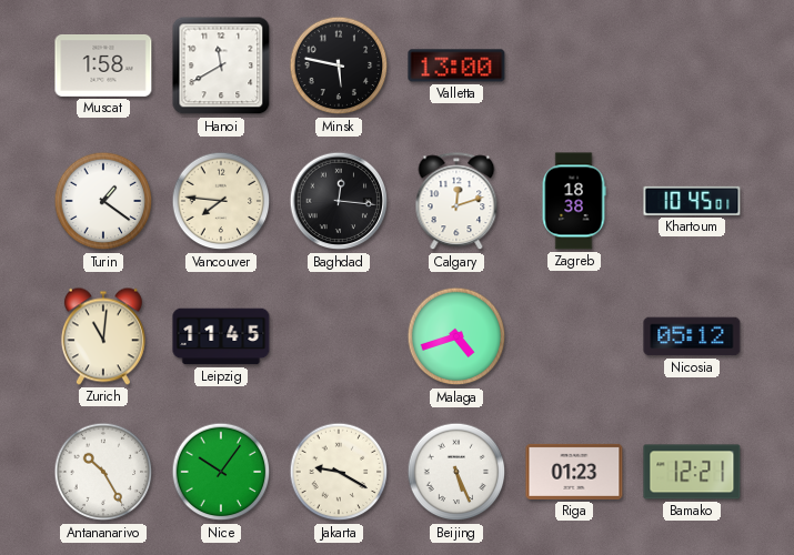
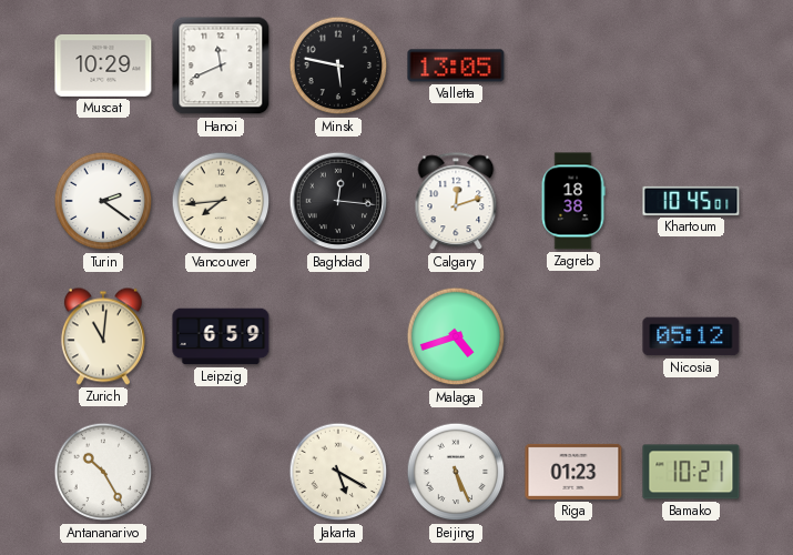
Muscat: 1:58 -> 10:29
Hanoi: 11:40 -> 11:41
Valletta: 13:00 -> 13:05
Turin: 1:21 -> 2:21
Vancouver: 7:46 -> 7:44
Leipzig: 11:45 -> 6:59
Nice: 10:06 -> none
Jakarta: 9:20 -> 5:20
Bamako: 12:21 -> 10:21
